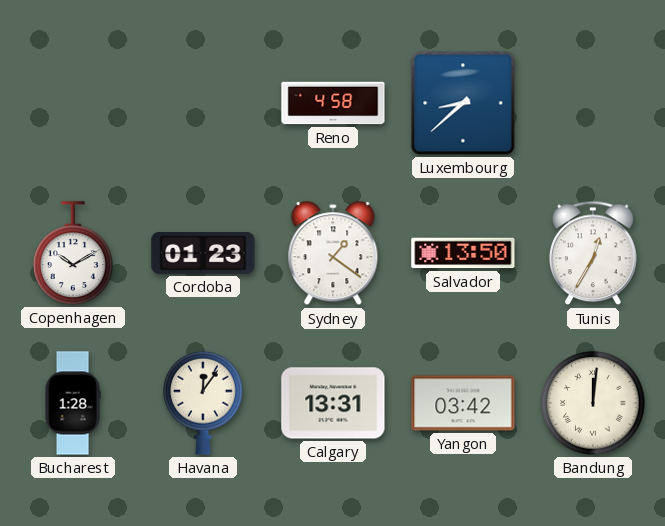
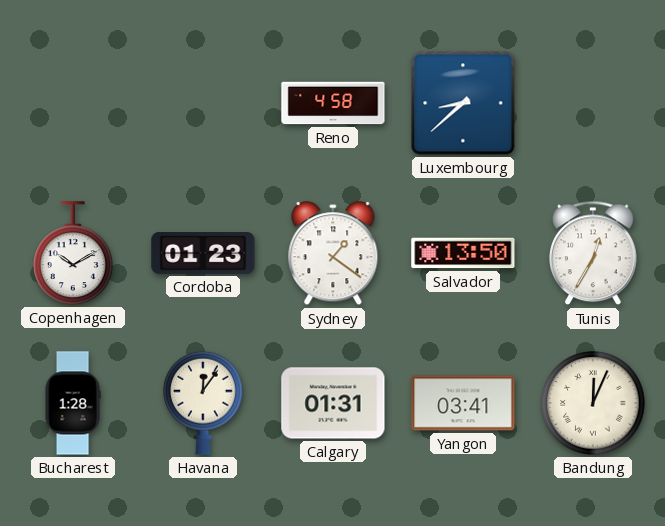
Calgary: 13:31 -> 01:31
Yangon: 03:42 -> 03:41
Bandung: 12:01 -> 12:04
